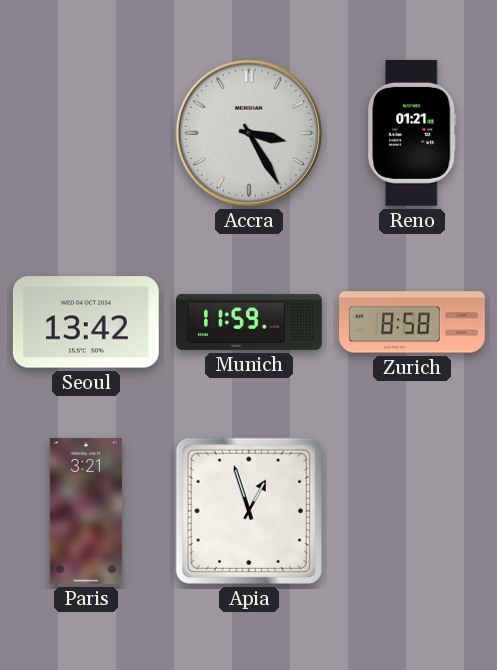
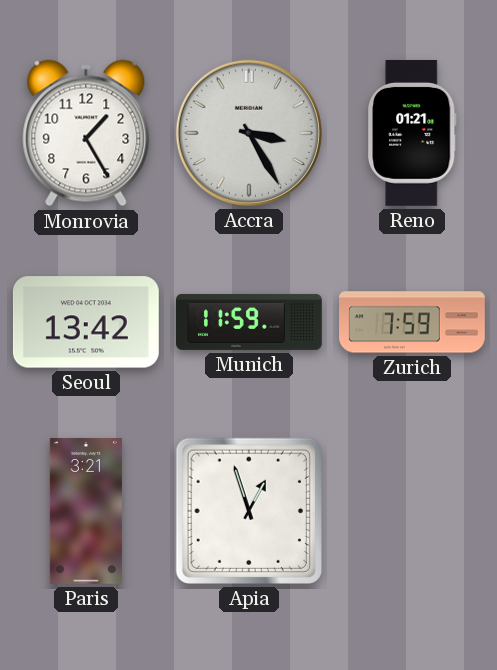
Monrovia: none -> 1:25
Zurich: 8:58 -> 7:59
